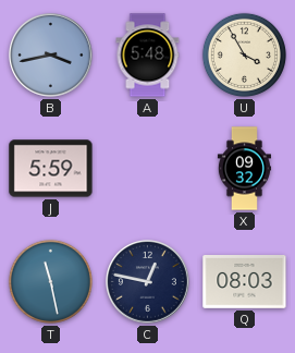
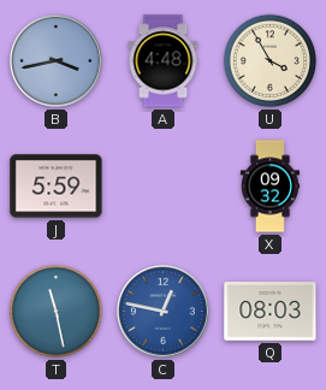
A: 5:48 -> 4:48
C dial: navy -> blue
